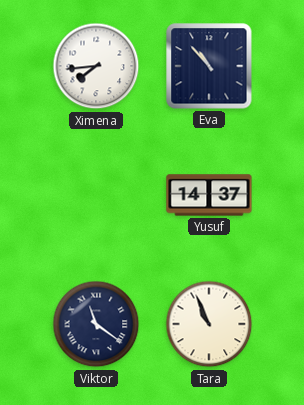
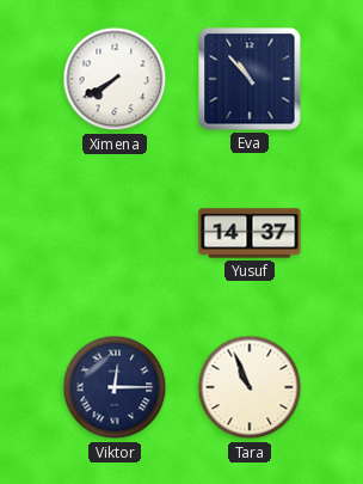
Ximena: 7:44 -> 7:40
Viktor: 11:21 -> 12:15
